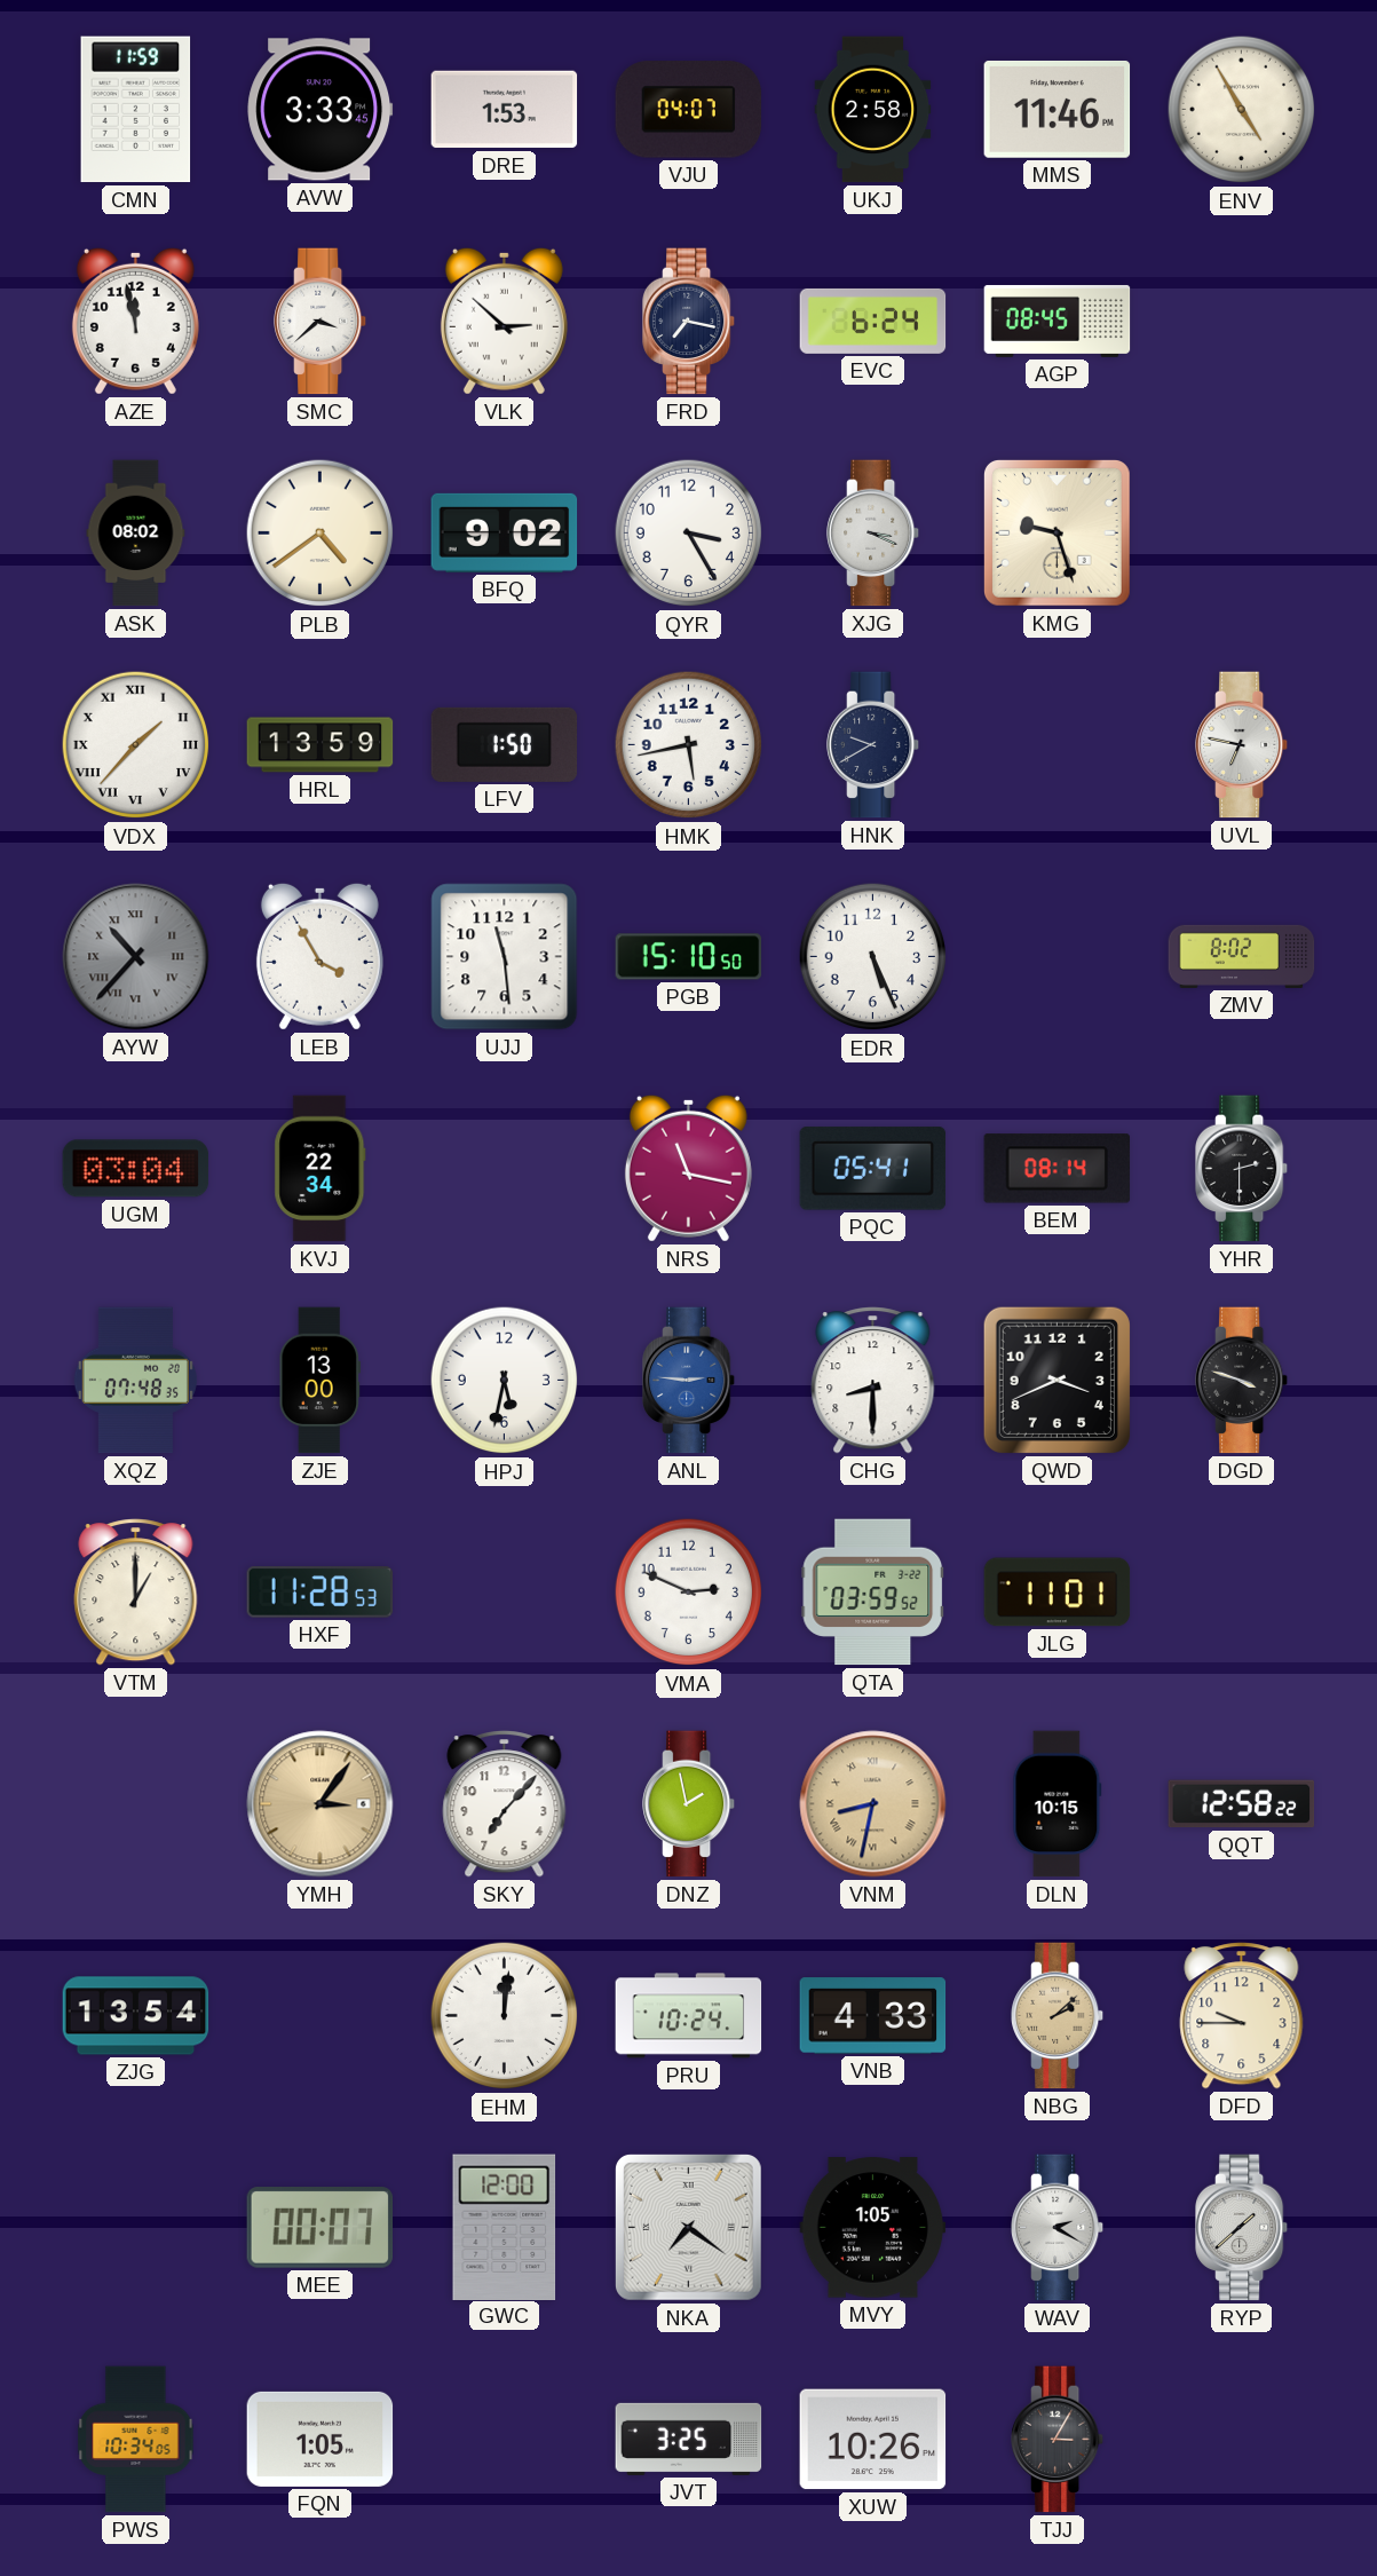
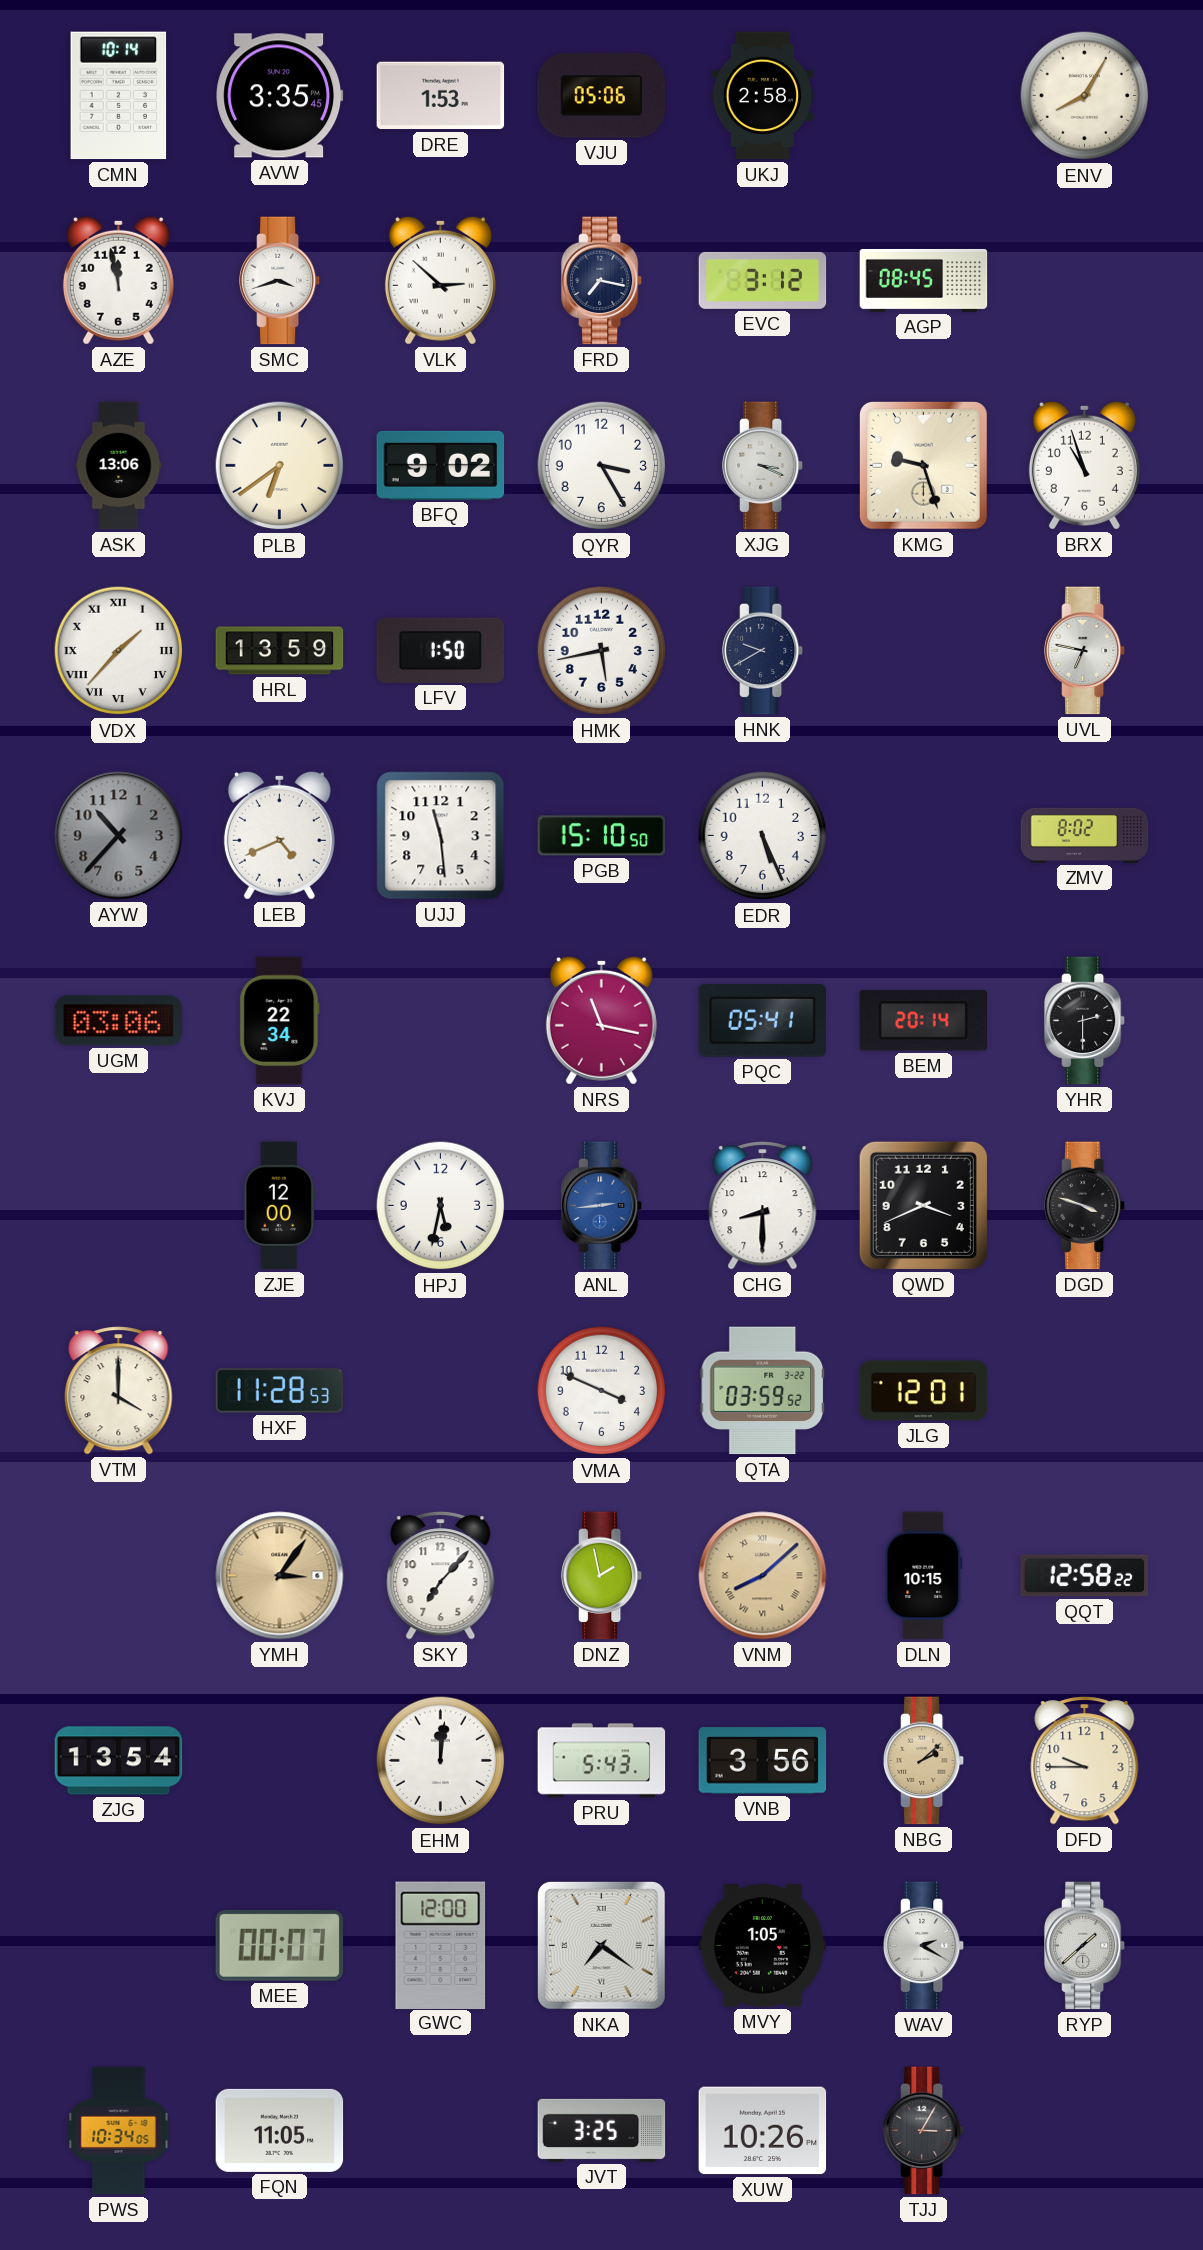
CMN: 11:59 -> 10:14
AVW: 3:33 -> 3:35
VJU: 04:07 -> 05:06
MMS: 11:46 -> none
ENV: 4:55 -> 8:05
SMC: 3:38 -> 3:42
EVC: 6:24 -> 3:12
ASK: 08:02 -> 13:06
PLB: 4:39 -> 6:39
BRX: none -> 10:57
AYW numerals: Roman -> Arabic
LEB: 3:55 -> 4:41
UGM: 03:04 -> 03:06
BEM: 08:14 -> 20:14
XQZ: 07:48 -> none
ZJE: 13:00 -> 12:00
ANL: 2:46 -> 2:44
VTM: 1:00 -> 4:00
VMA: 2:49 -> 3:49
JLG: 11:01 -> 12:01
VNM: 8:32 -> 8:08
PRU: 10:24 -> 5:43
VNB: 4:33 -> 3:56
FQN: 1:05 -> 11:05
